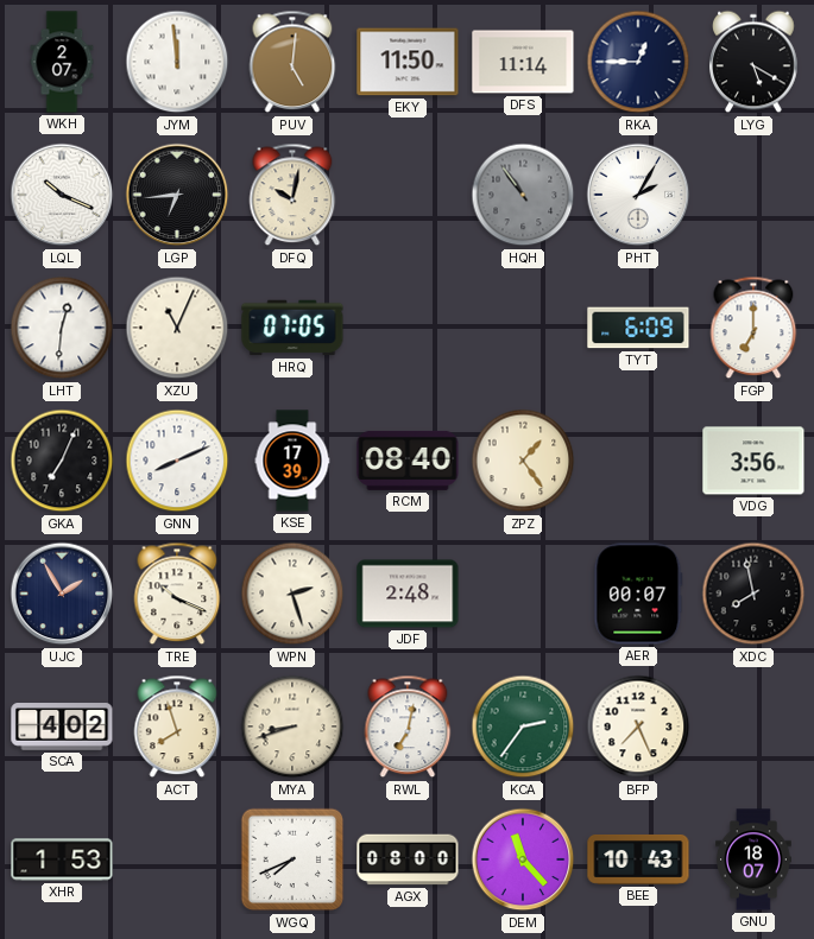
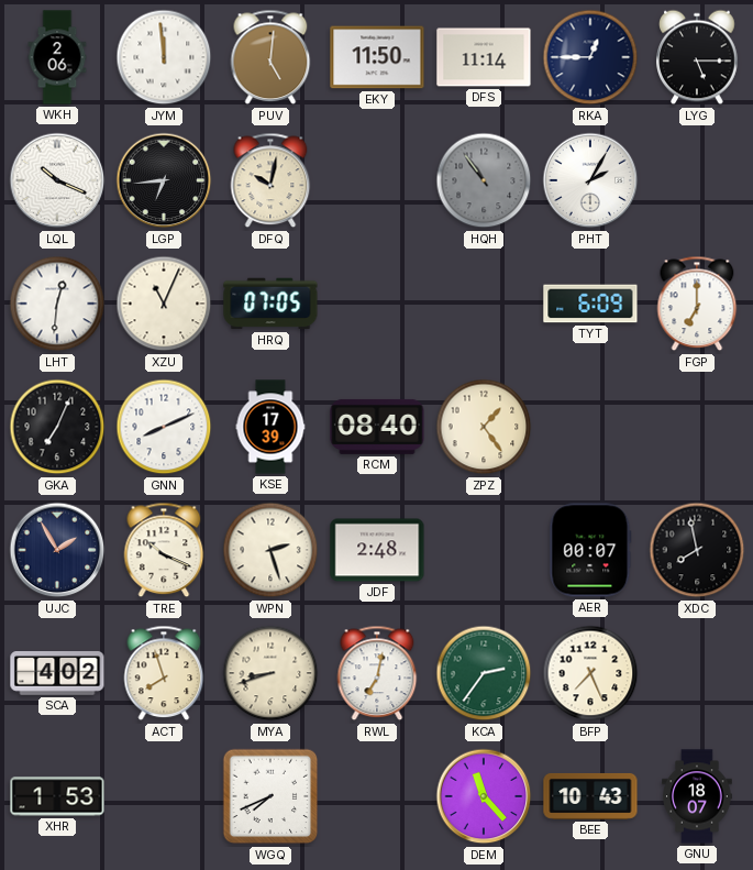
WKH: 2:07 -> 2:06
LYG: 5:20 -> 5:15
VDG: 3:56 -> none
AGX: 08:00 -> none
